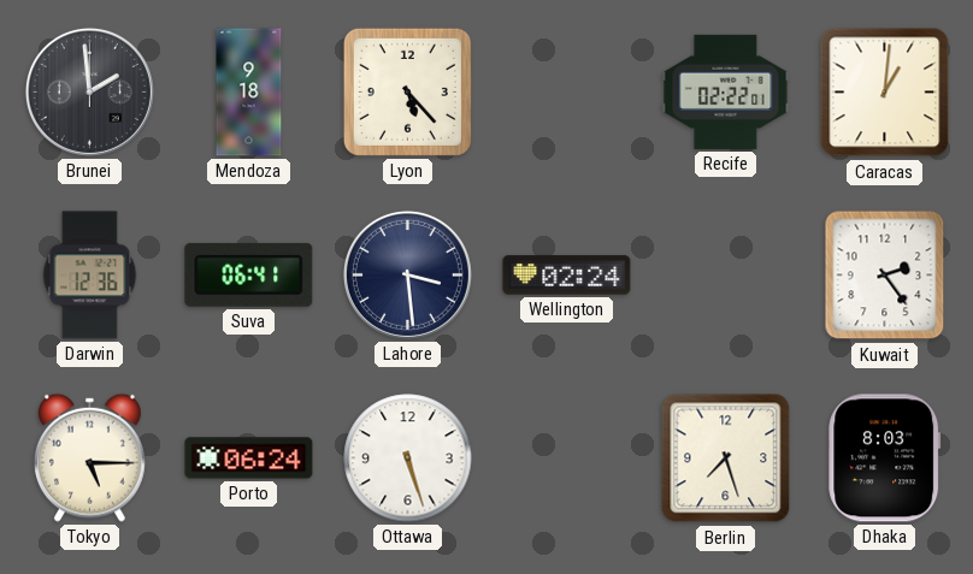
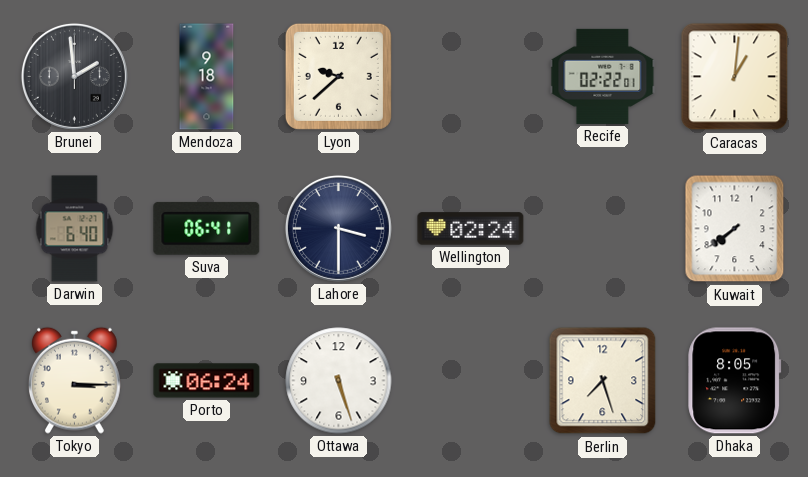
Lyon: 5:23 -> 9:38
Darwin: 12:36 -> 6:40
Lahore: 3:29 -> 3:30
Kuwait: 2:24 -> 7:39
Tokyo: 5:15 -> 3:15
Dhaka: 8:03 -> 8:05
